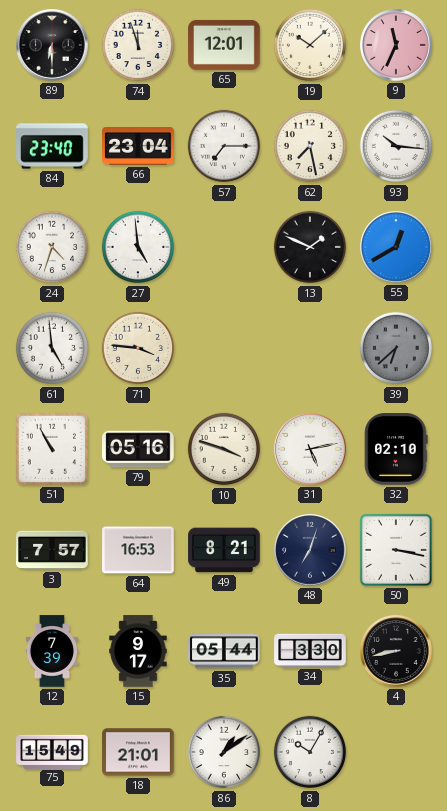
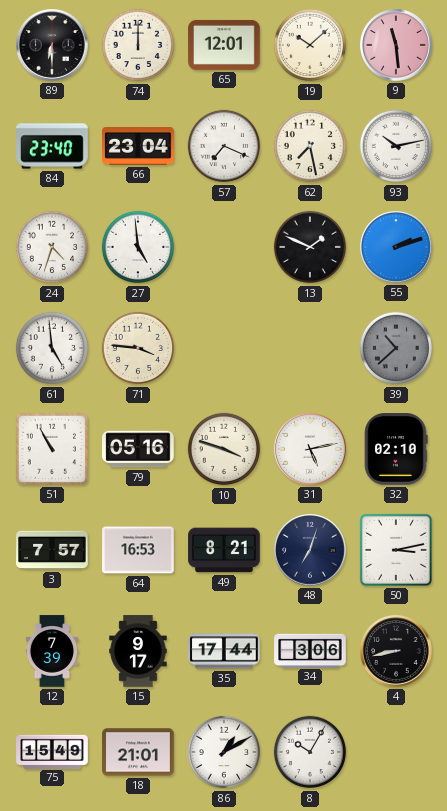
74: 11:57 -> 12:00
9: 11:34 -> 11:29
57: 7:15 -> 7:19
93: 10:16 -> 10:13
55: 12:40 -> 2:12
39: 6:38 -> 10:38
50: 3:17 -> 3:13
35: 05:44 -> 17:44
34: 3:30 -> 3:06
86: 1:09 -> 1:10
